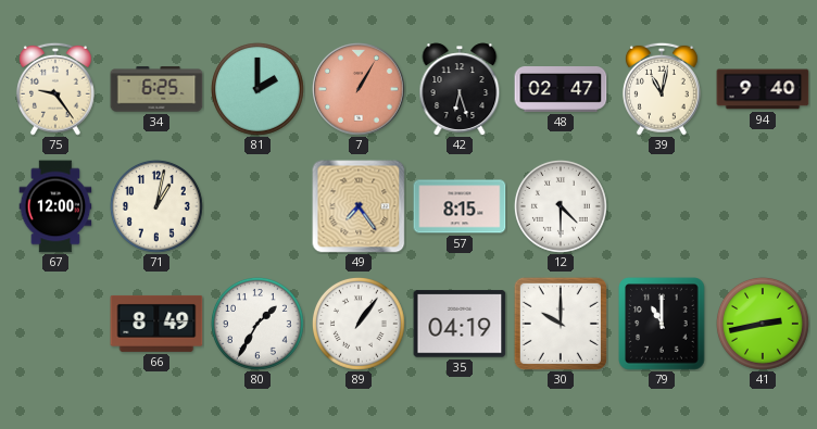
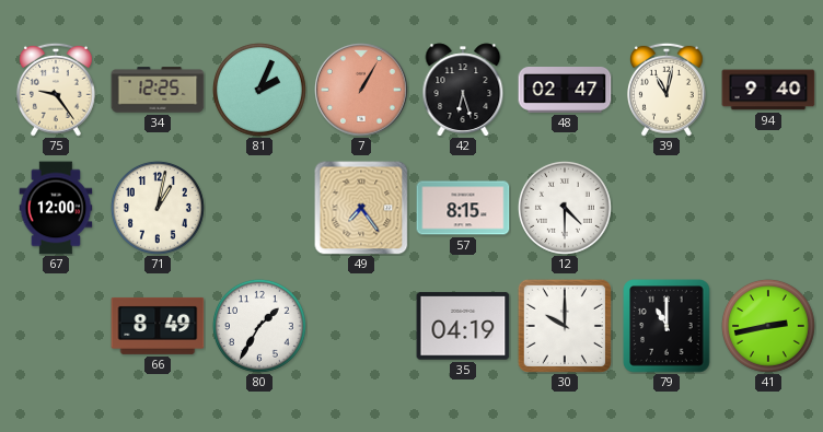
34: 6:25 -> 12:25
81: 2:00 -> 2:04
89: 1:06 -> none
